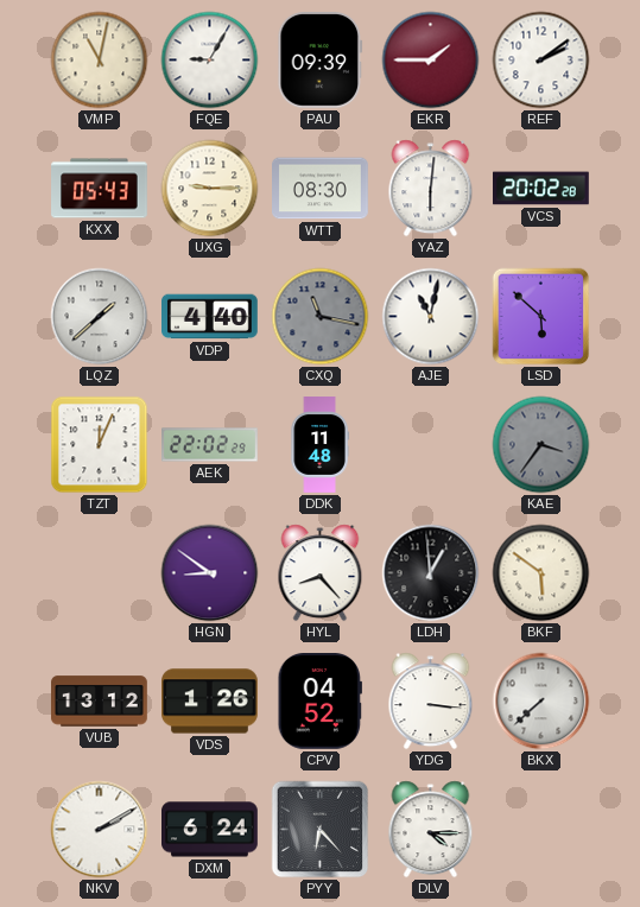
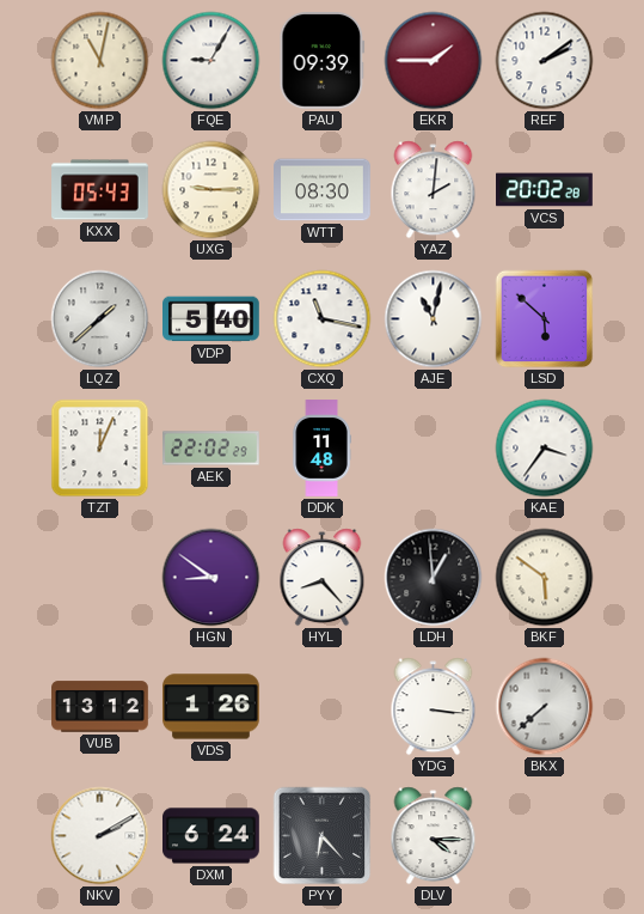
YAZ: 6:01 -> 2:01
VDP: 4:40 -> 5:40
CXQ dial: grey -> white
KAE dial: grey -> white
CPV: 04:52 -> none
